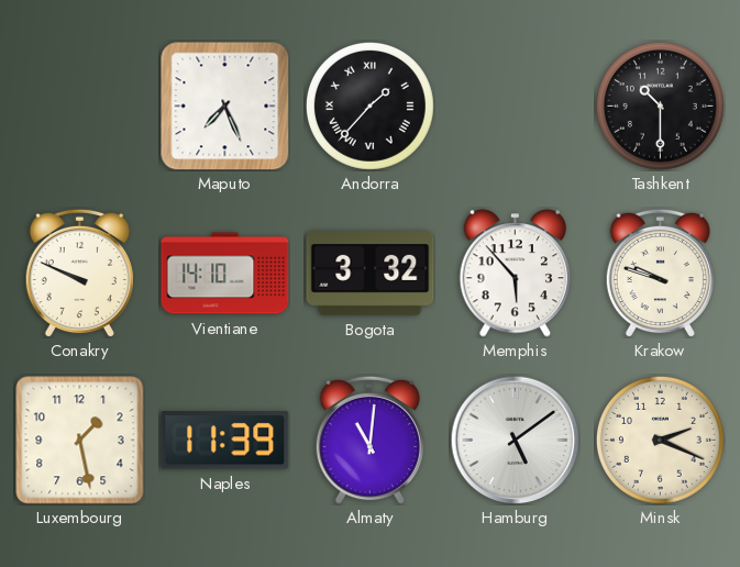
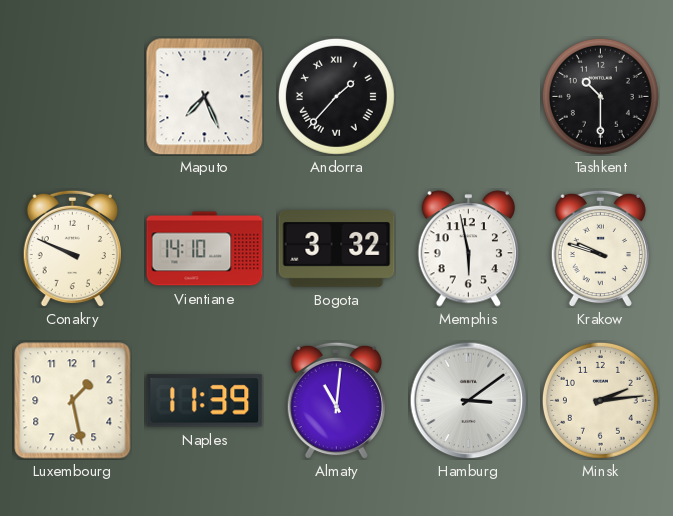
Memphis: 5:53 -> 5:58
Hamburg: 5:09 -> 3:09
Minsk: 2:19 -> 2:14
